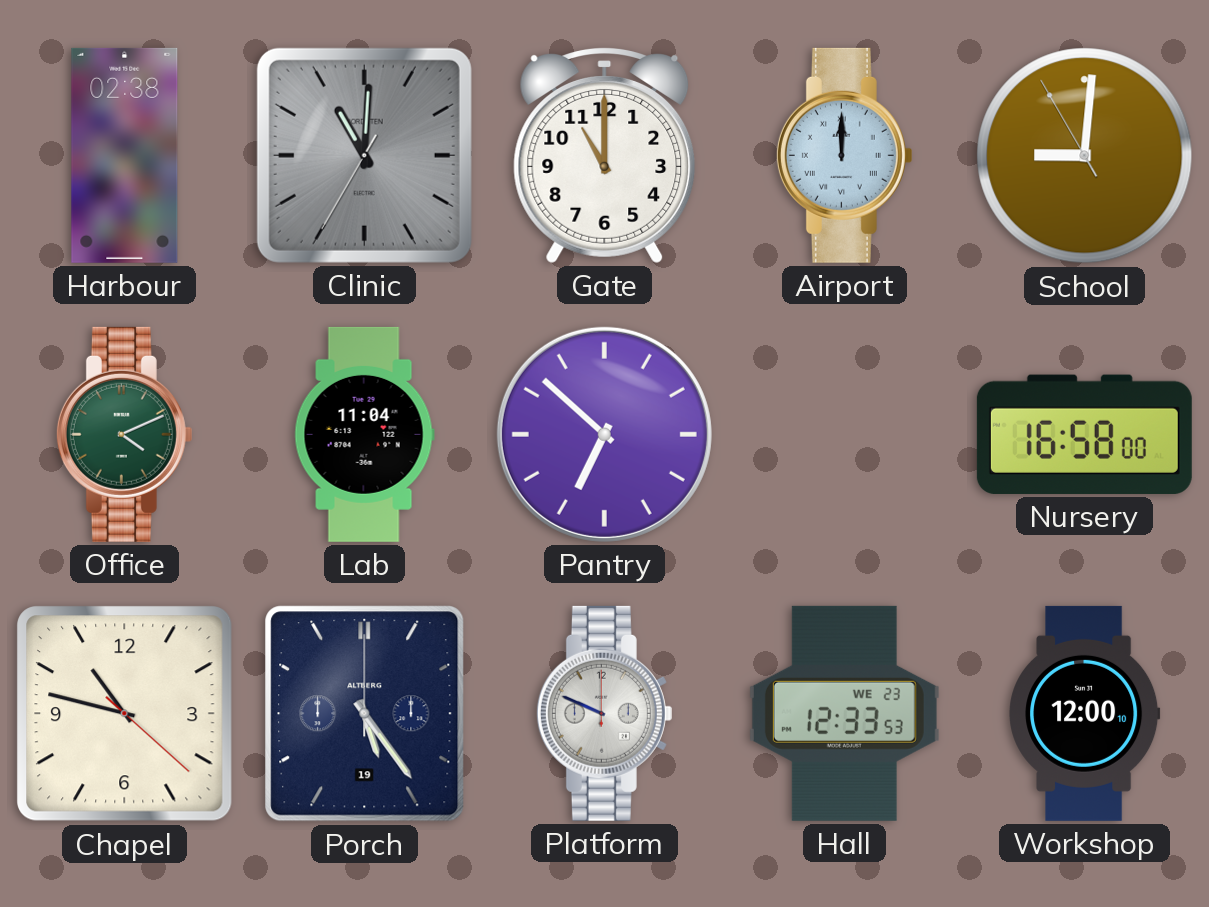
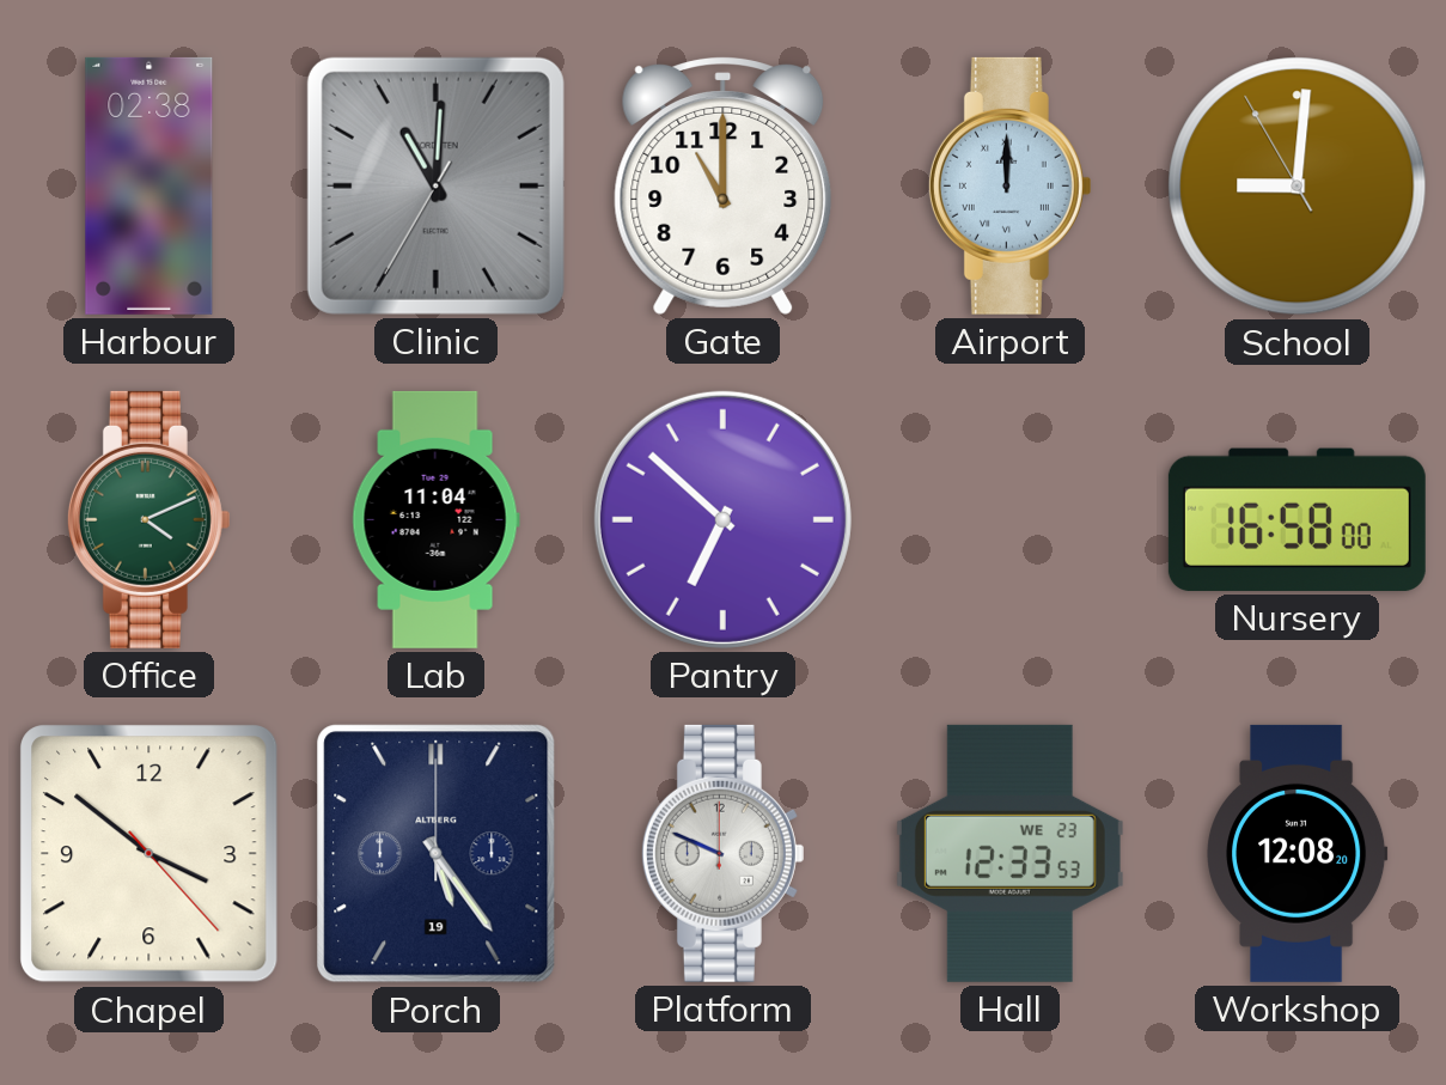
Chapel: 10:47 -> 3:51
Workshop: 12:00 -> 12:08
